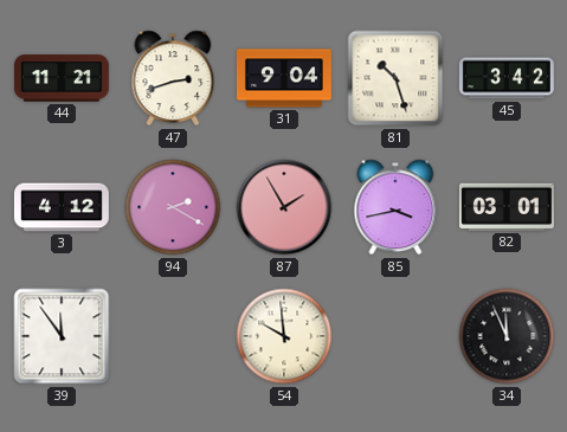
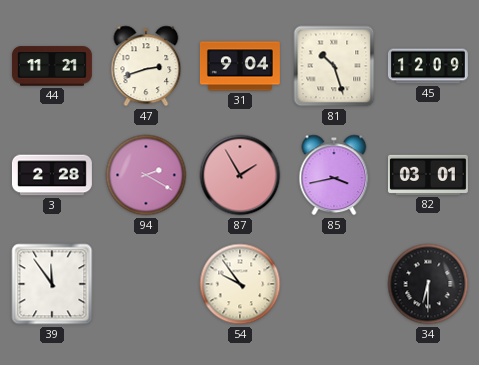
45: 3:42 -> 12:09
3: 4:12 -> 2:28
54: 9:59 -> 9:54
34: 11:56 -> 6:30
